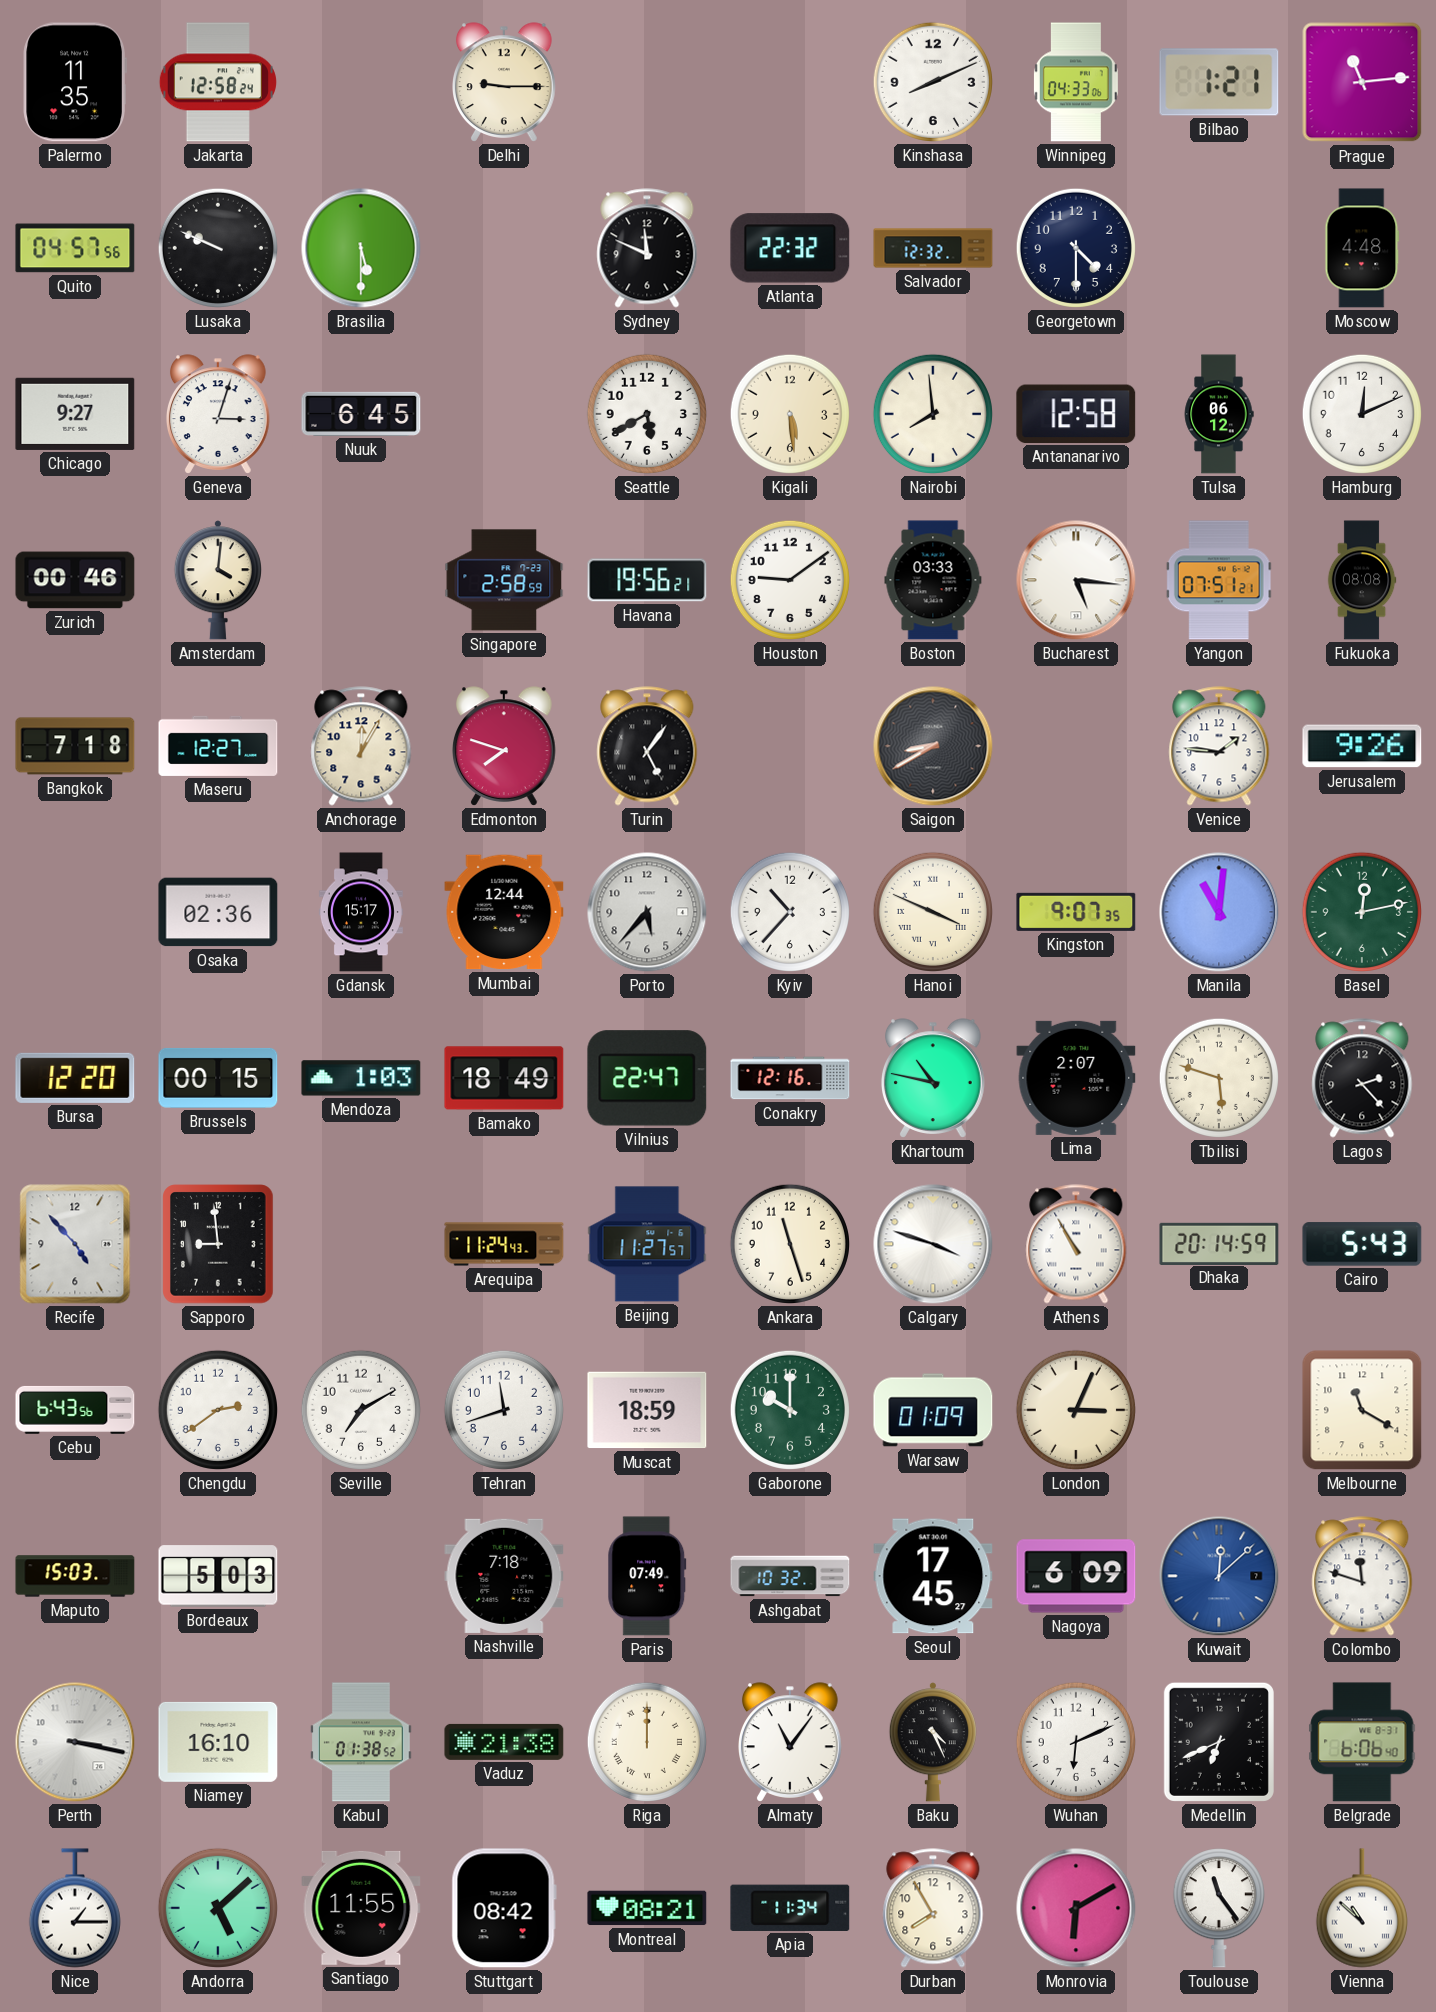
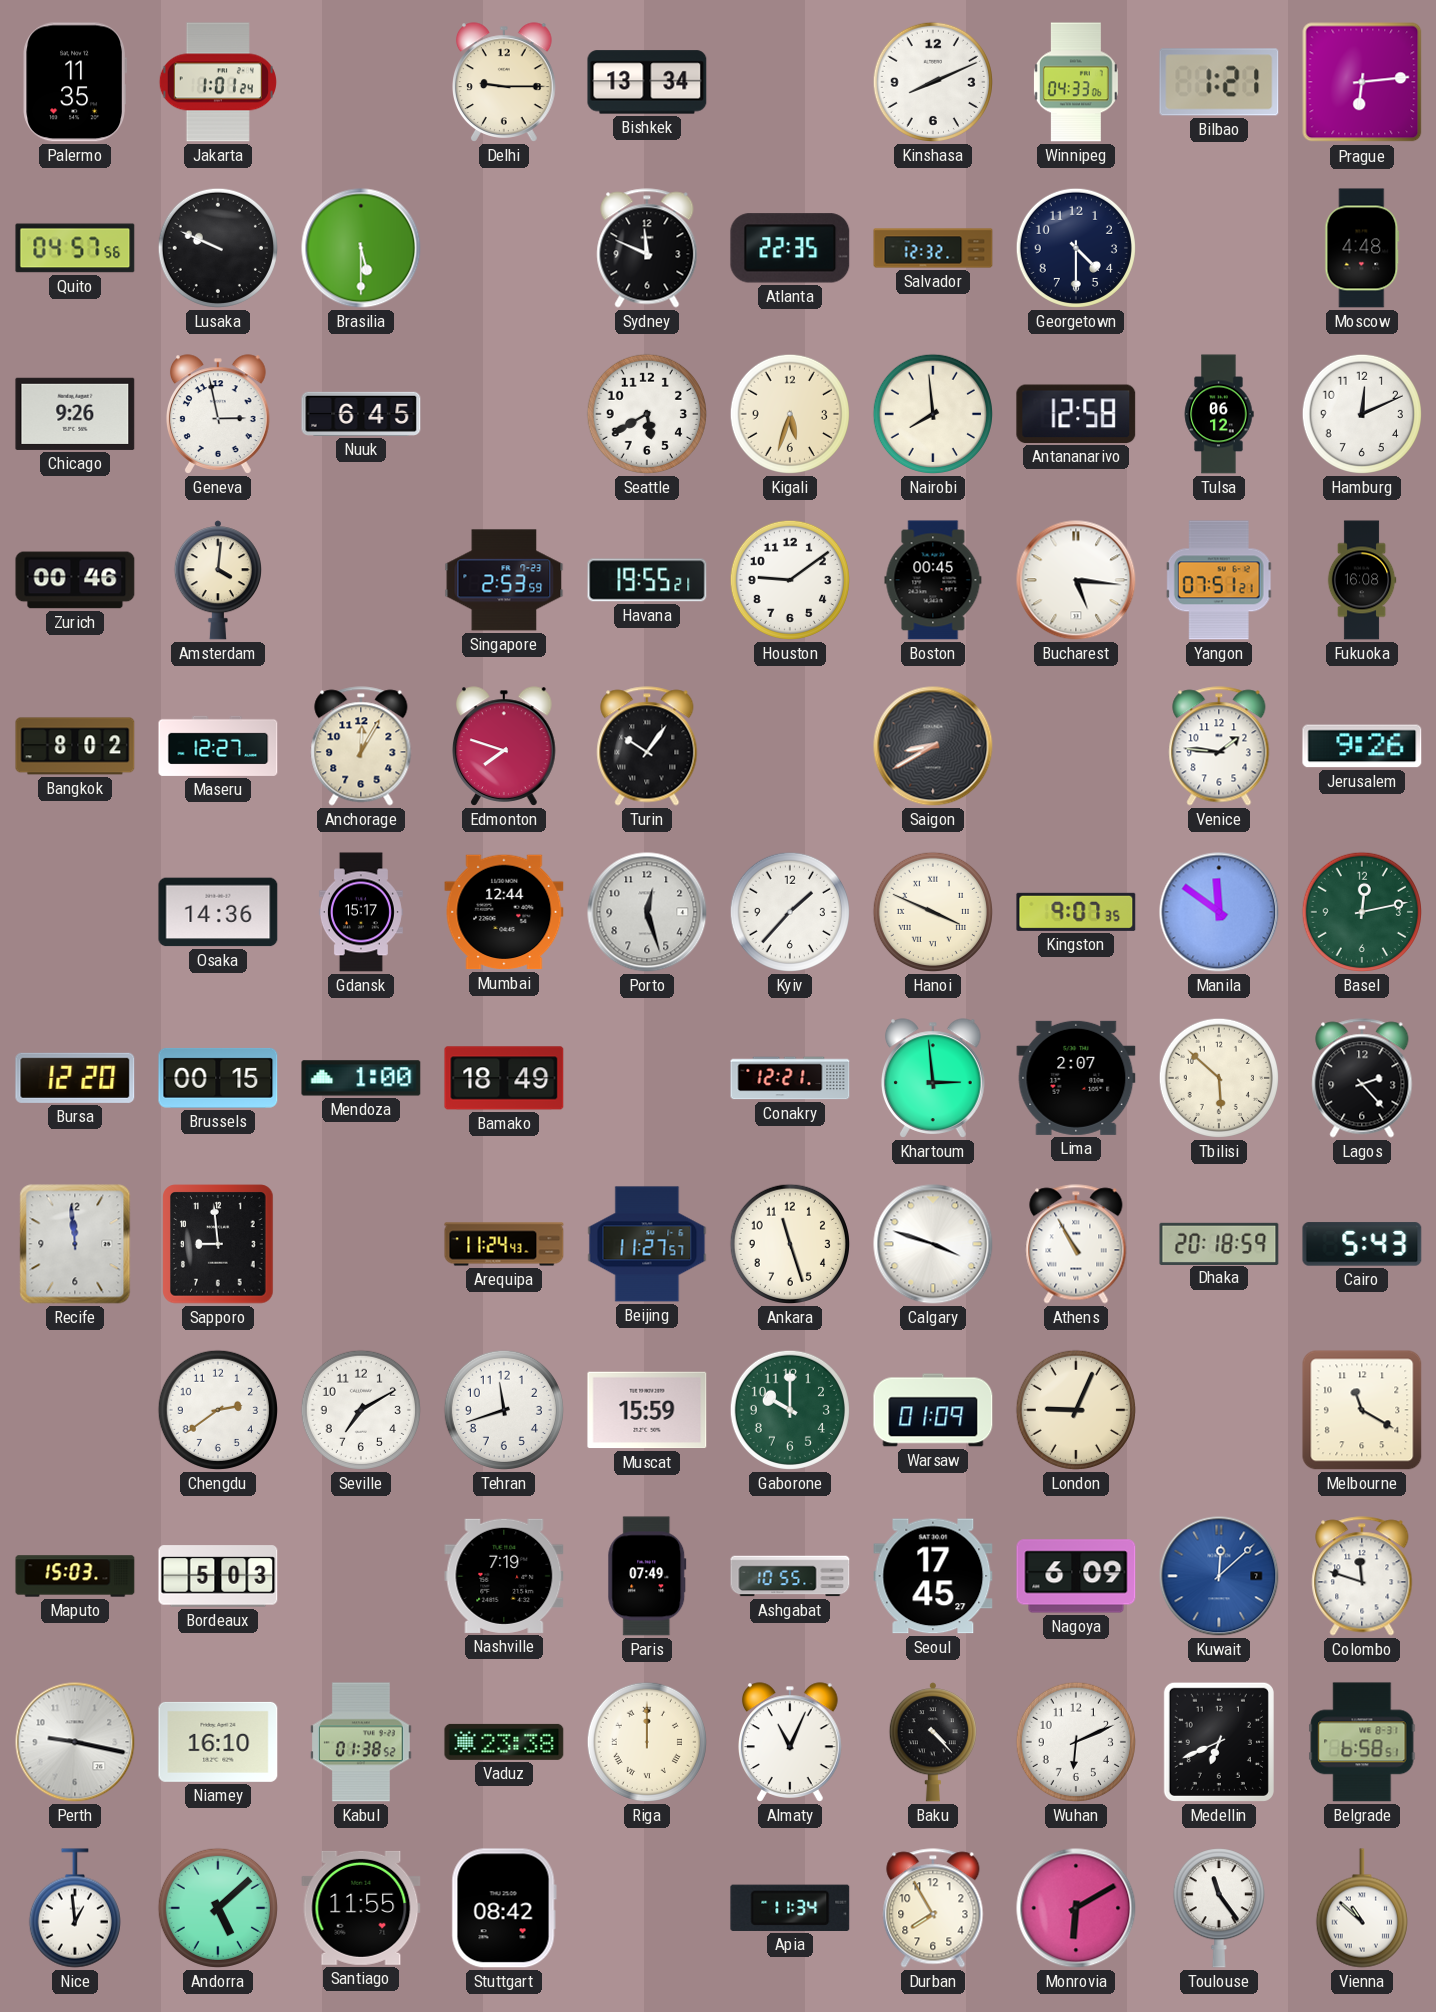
Jakarta: 12:58 -> 1:01
Bishkek: none -> 13:34
Prague: 11:14 -> 6:14
Atlanta: 22:32 -> 22:35
Chicago: 9:27 -> 9:26
Geneva: 3:03 -> 2:58
Kigali: 5:29 -> 5:33
Singapore: 2:58 -> 2:53
Havana: 19:56 -> 19:55
Boston: 03:33 -> 00:45
Fukuoka: 08:08 -> 16:08
Bangkok: 7:18 -> 8:02
Turin: 5:06 -> 10:06
Osaka: 02:36 -> 14:36
Porto: 5:37 -> 12:27
Kyiv: 10:37 -> 1:37
Manila: 11:01 -> 11:51
Mendoza: 1:03 -> 1:00
Vilnius: 22:47 -> none
Conakry: 12:16 -> 12:21
Khartoum: 10:47 -> 2:59
Tbilisi: 5:48 -> 5:52
Recife: 4:53 -> 11:59
Dhaka: 20:14 -> 20:18
Cebu: 6:43 -> none
Muscat: 18:59 -> 15:59
London: 3:04 -> 9:04
Nashville: 7:18 -> 7:19
Ashgabat: 10:32 -> 10:55
Perth: 3:17 -> 9:17
Vaduz: 21:38 -> 23:38
Almaty: 11:06 -> 11:04
Baku: 4:26 -> 4:23
Belgrade: 6:06 -> 6:58
Nice: 1:15 -> 12:59
Montreal: 08:21 -> none
